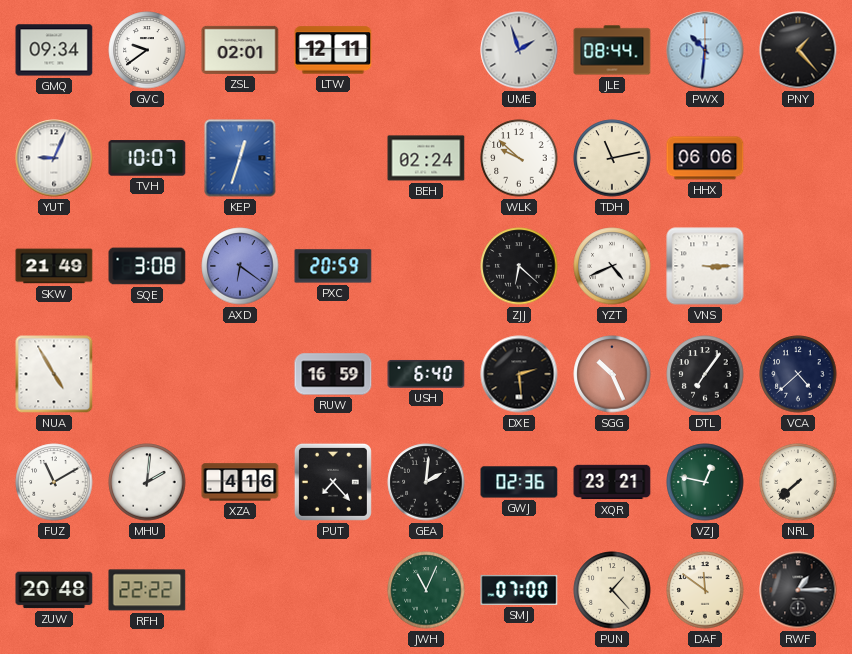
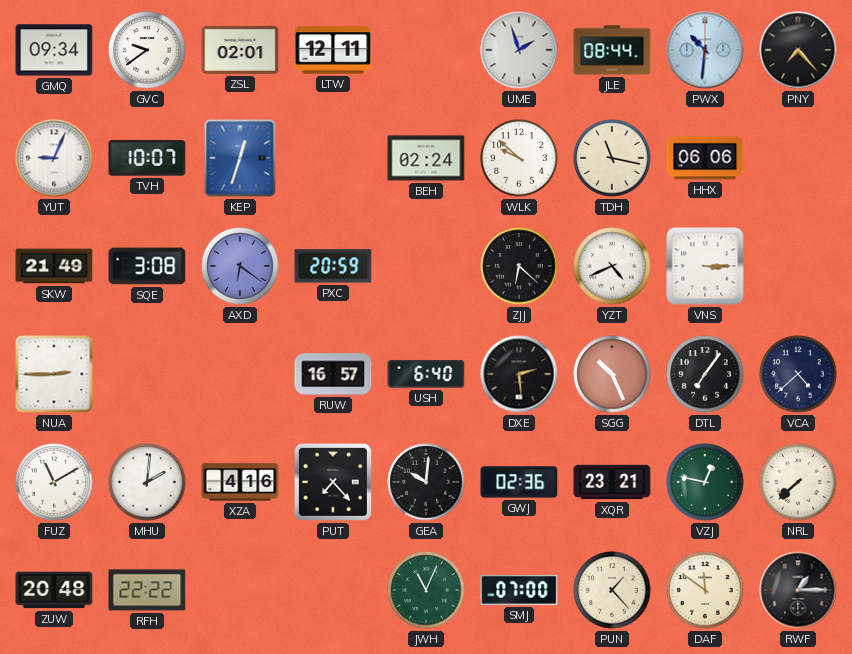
PNY: 1:23 -> 7:23
TDH: 11:13 -> 11:17
NUA: 4:55 -> 2:45
RUW: 16:59 -> 16:57
GEA: 2:01 -> 10:01
